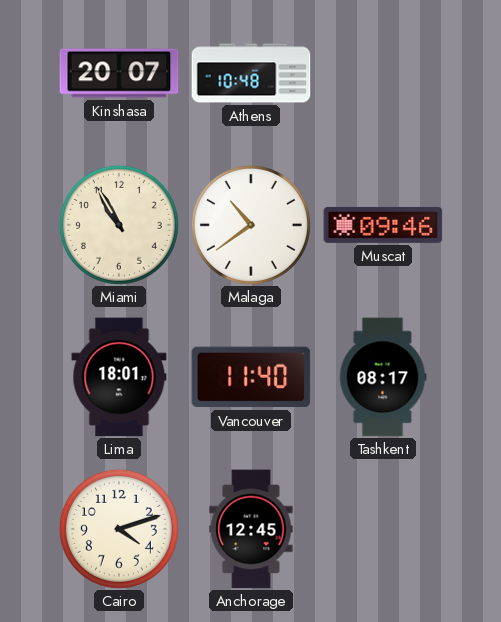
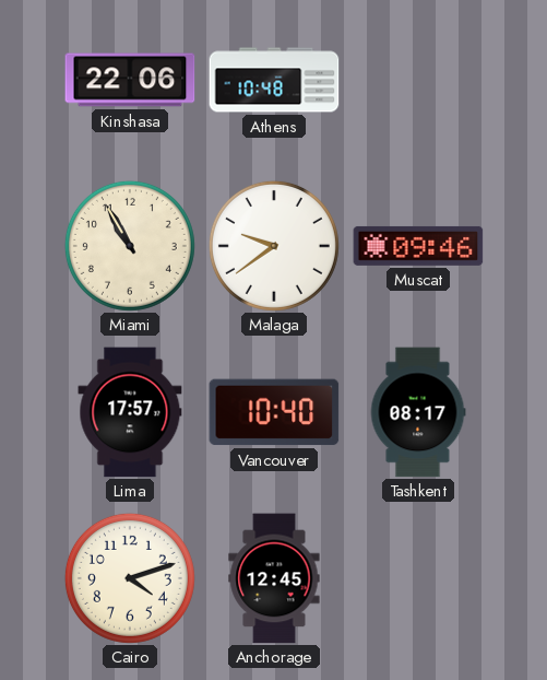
Kinshasa: 20:07 -> 22:06
Malaga: 10:39 -> 9:39
Lima: 18:01 -> 17:57
Vancouver: 11:40 -> 10:40
